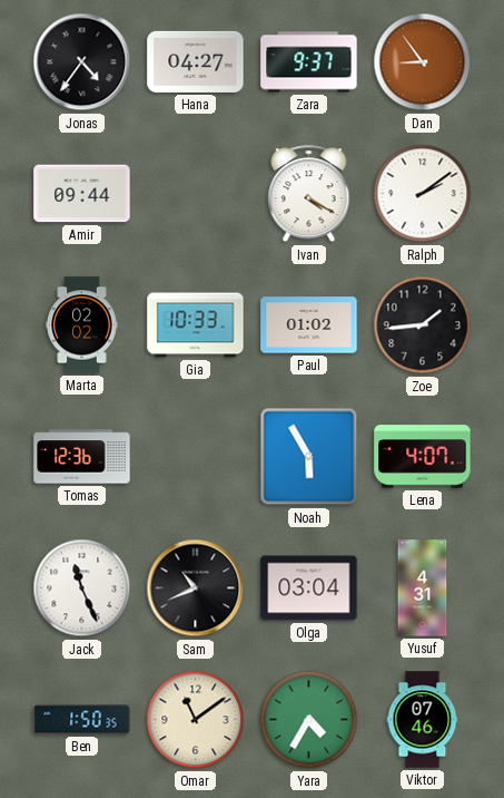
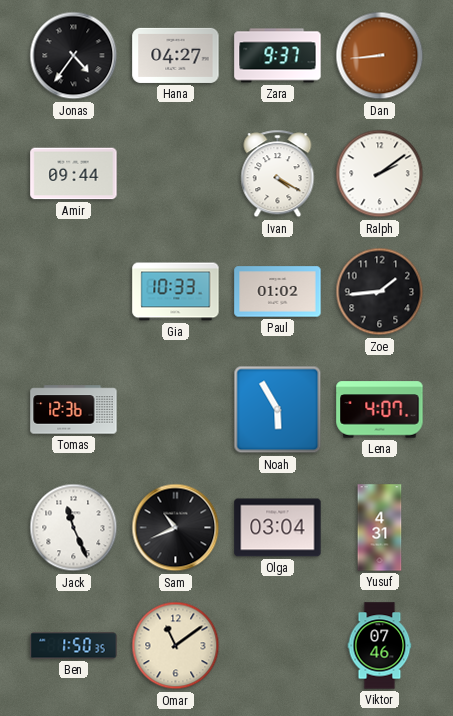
Dan: 8:54 -> 8:44
Marta: 02:02 -> none
Yara: 4:35 -> none
